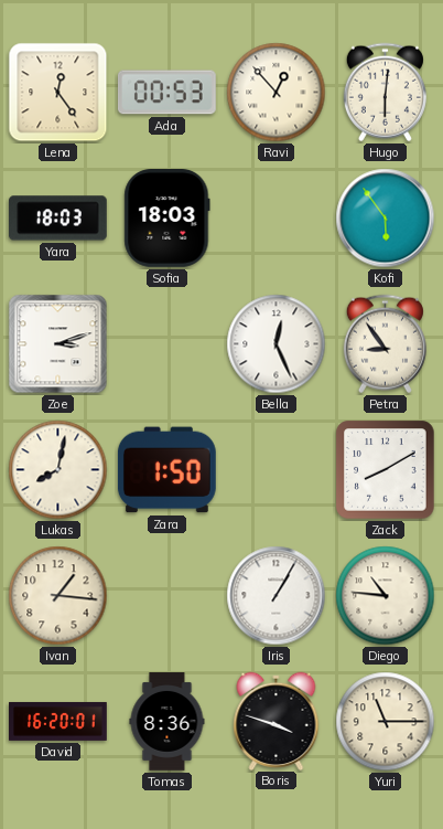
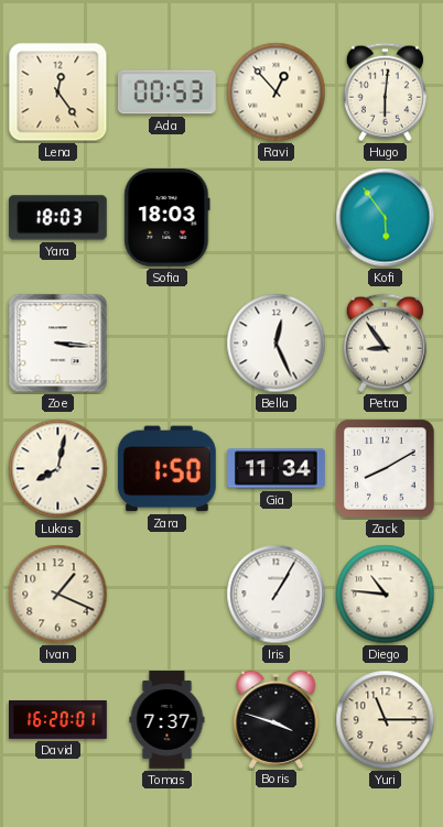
Zoe: 3:12 -> 3:16
Gia: none -> 11:34
Ivan: 1:16 -> 1:19
Tomas: 8:36 -> 7:37
